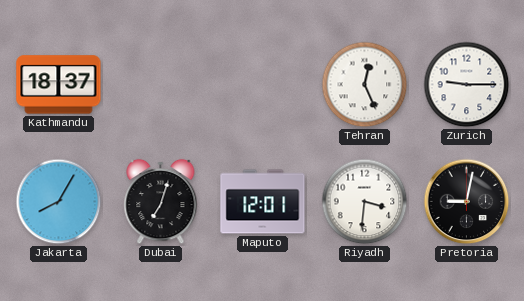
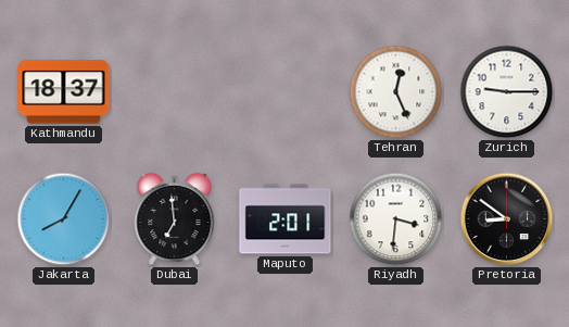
Dubai: 7:03 -> 6:59
Maputo: 12:01 -> 2:01
Pretoria: 9:02 -> 8:51
